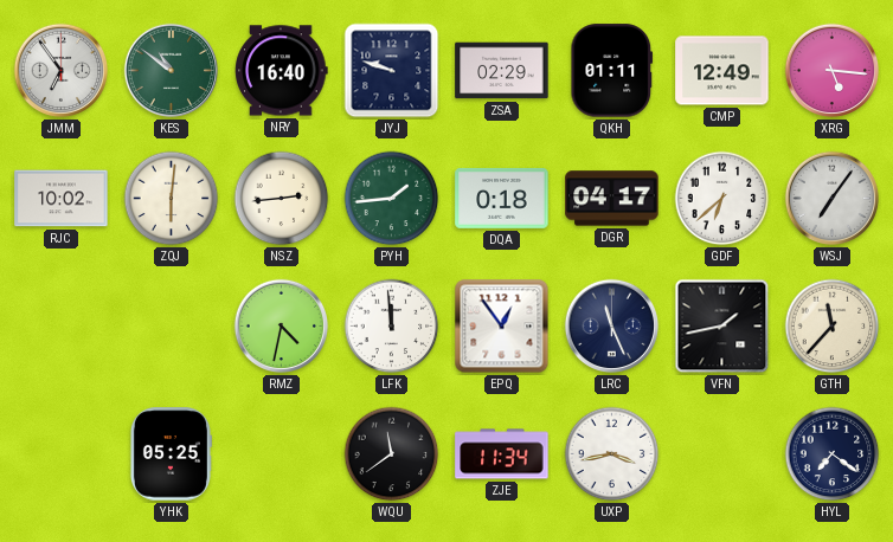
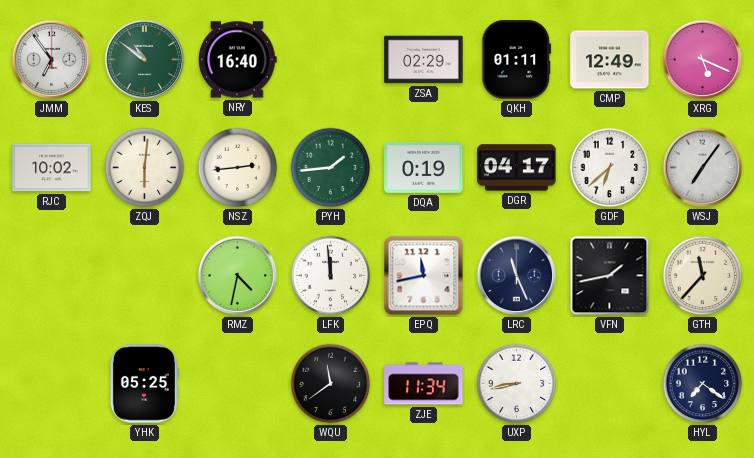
JYJ: 9:48 -> none
XRG: 5:16 -> 5:19
DQA: 0:18 -> 0:19
EPQ: 12:54 -> 11:43
UXP: 3:43 -> 8:43
